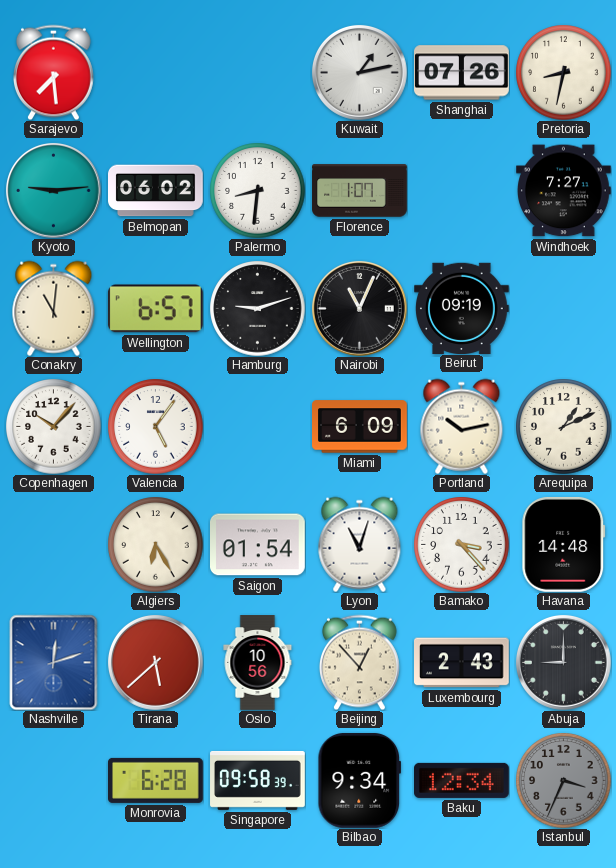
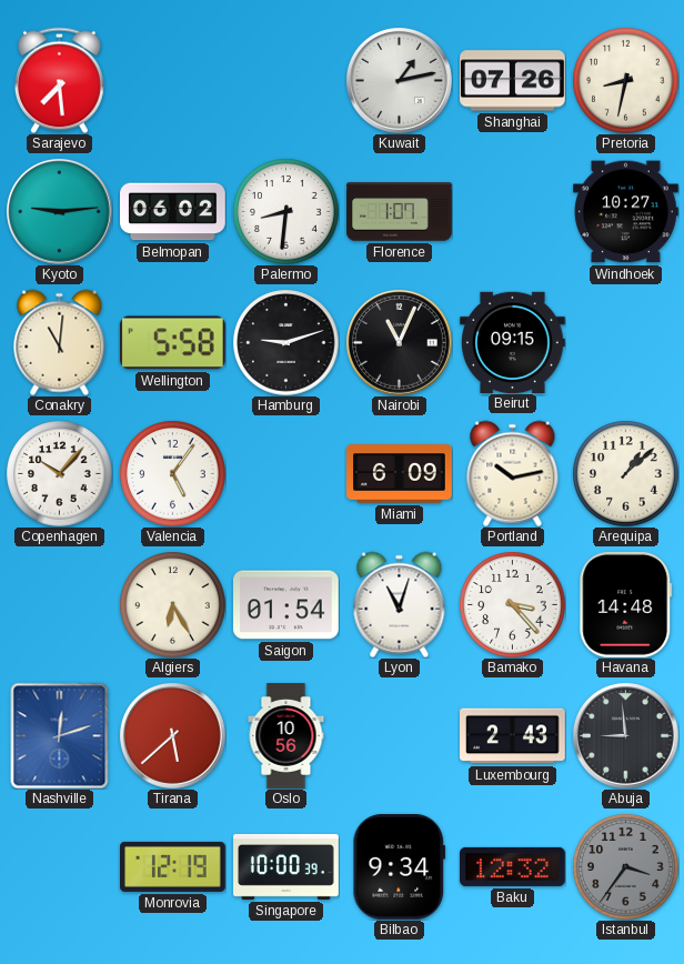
Windhoek: 7:27 -> 10:27
Wellington: 6:57 -> 5:58
Beirut: 09:19 -> 09:15
Arequipa: 1:11 -> 1:08
Beijing: 12:53 -> none
Abuja: 9:00 -> 8:59
Monrovia: 6:28 -> 12:19
Singapore: 09:58 -> 10:00
Baku: 12:34 -> 12:32
Istanbul: 3:34 -> 3:36
